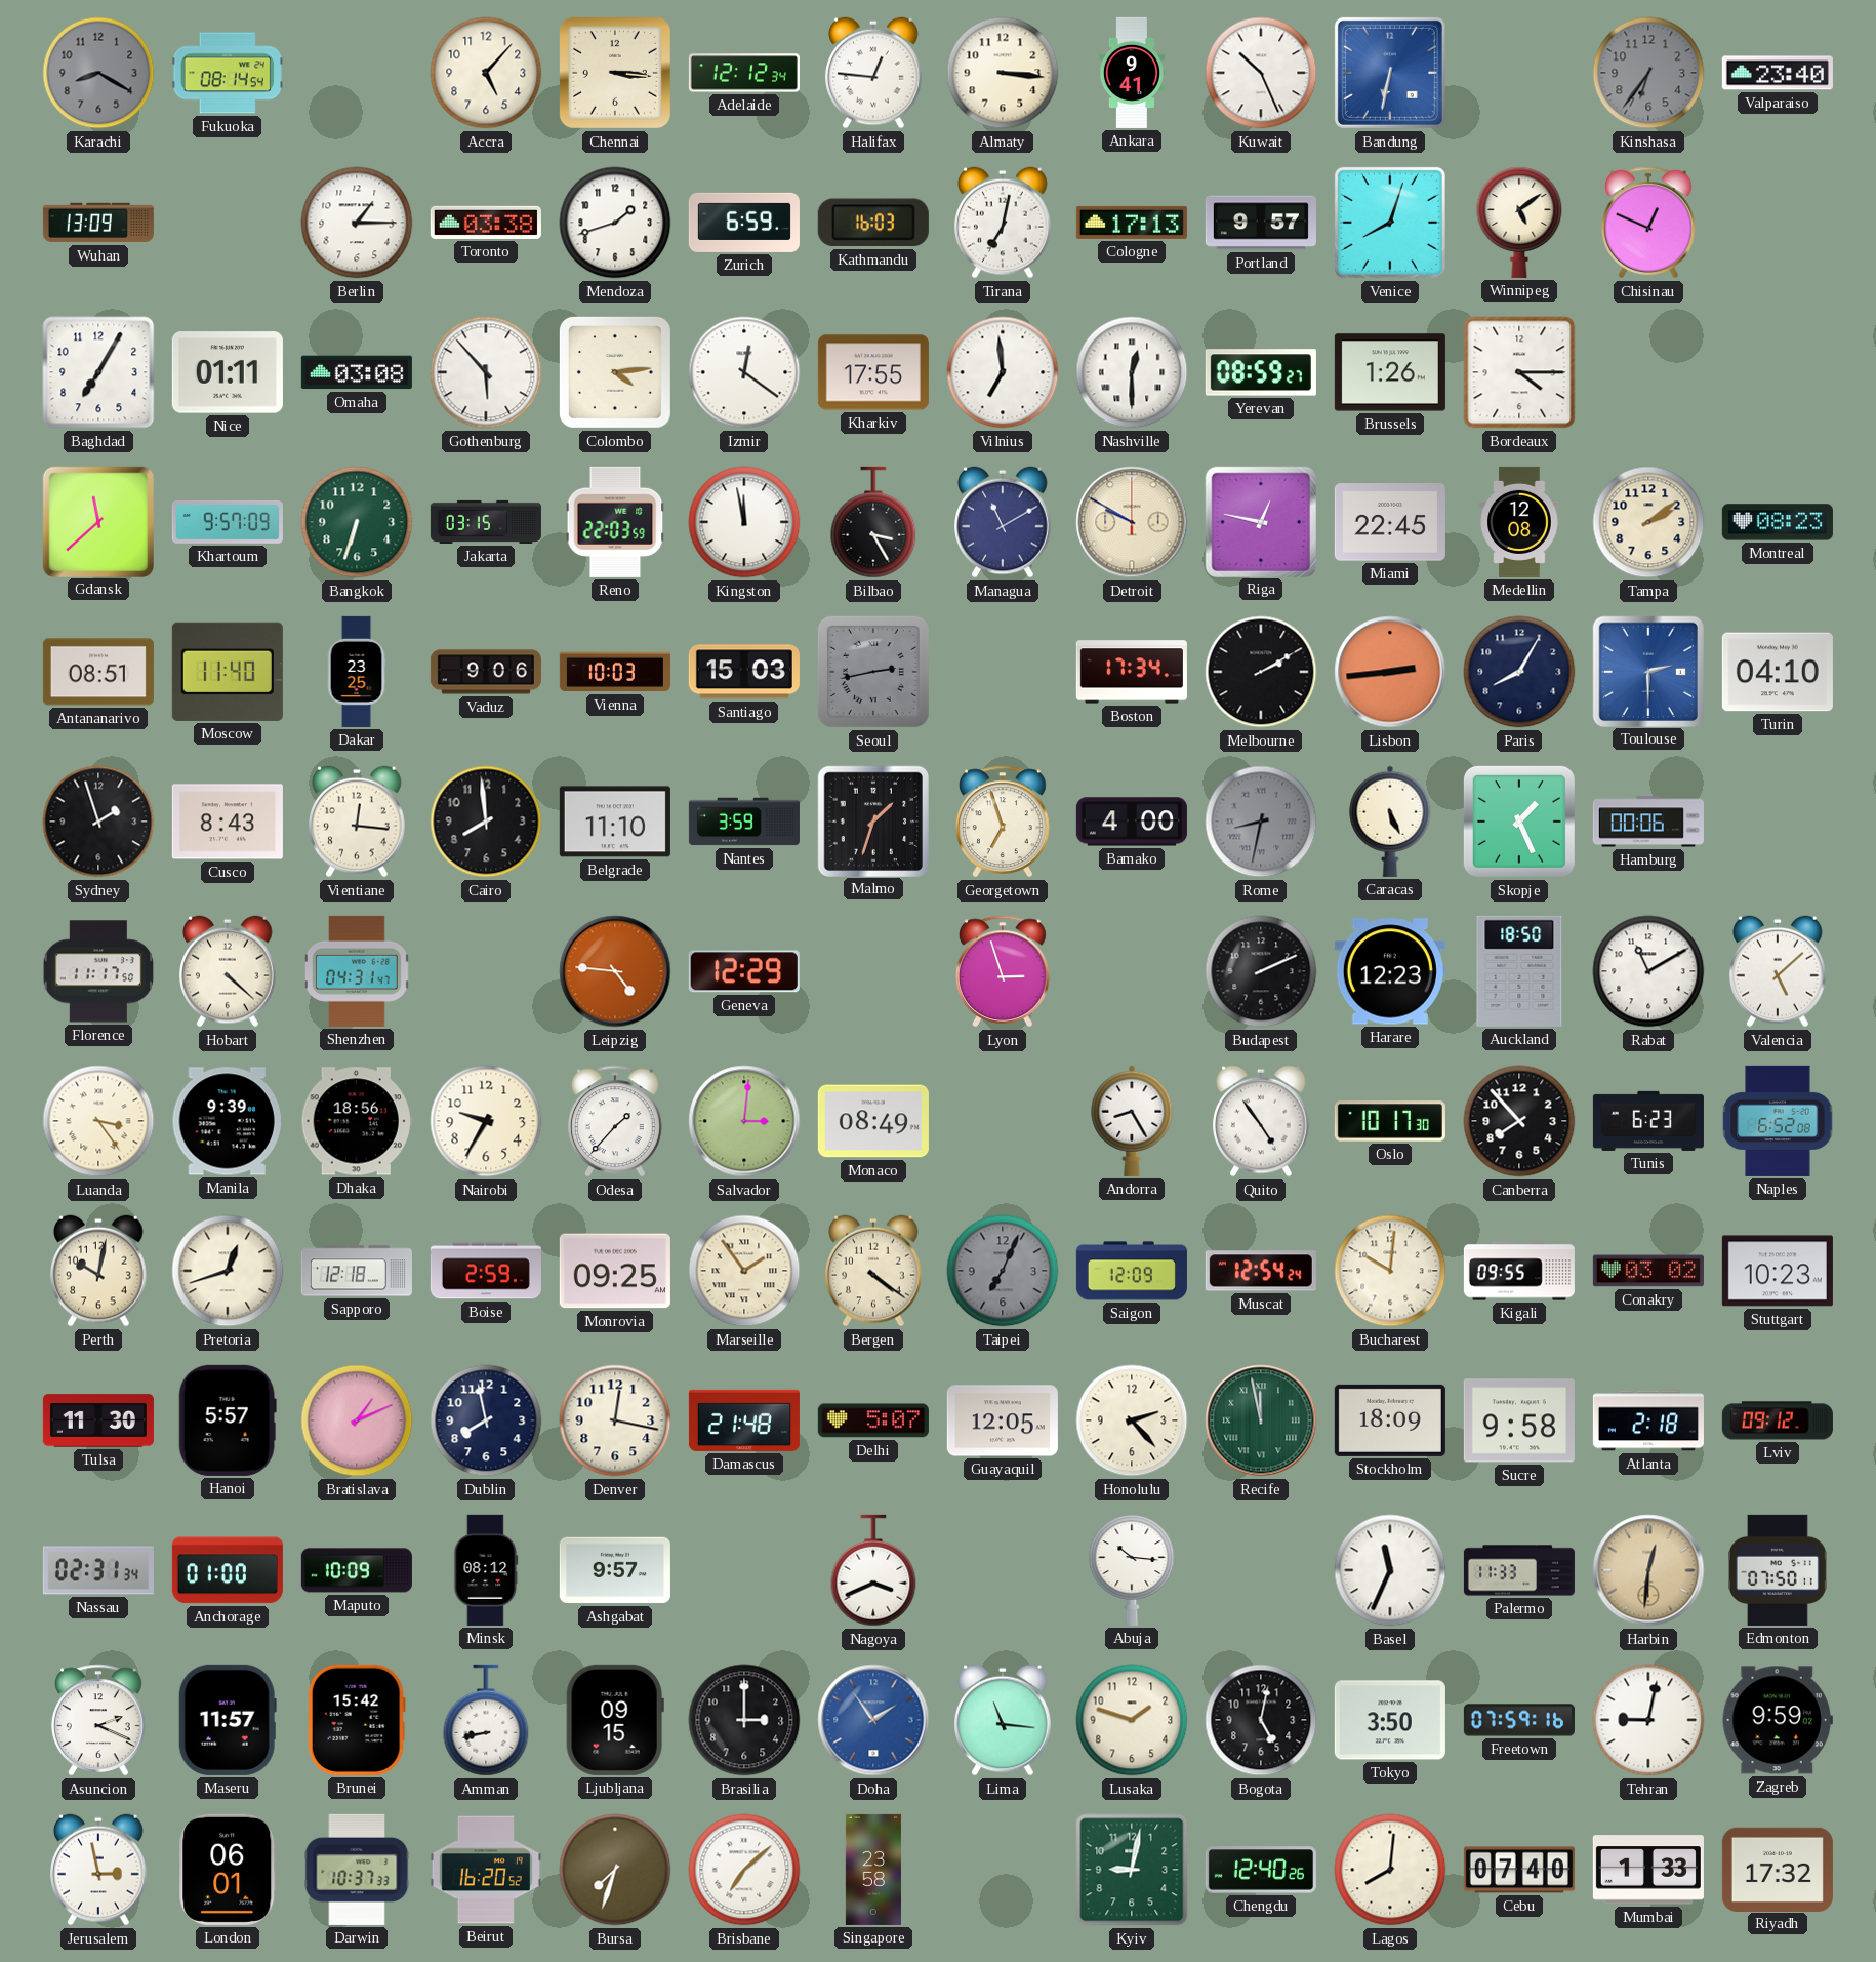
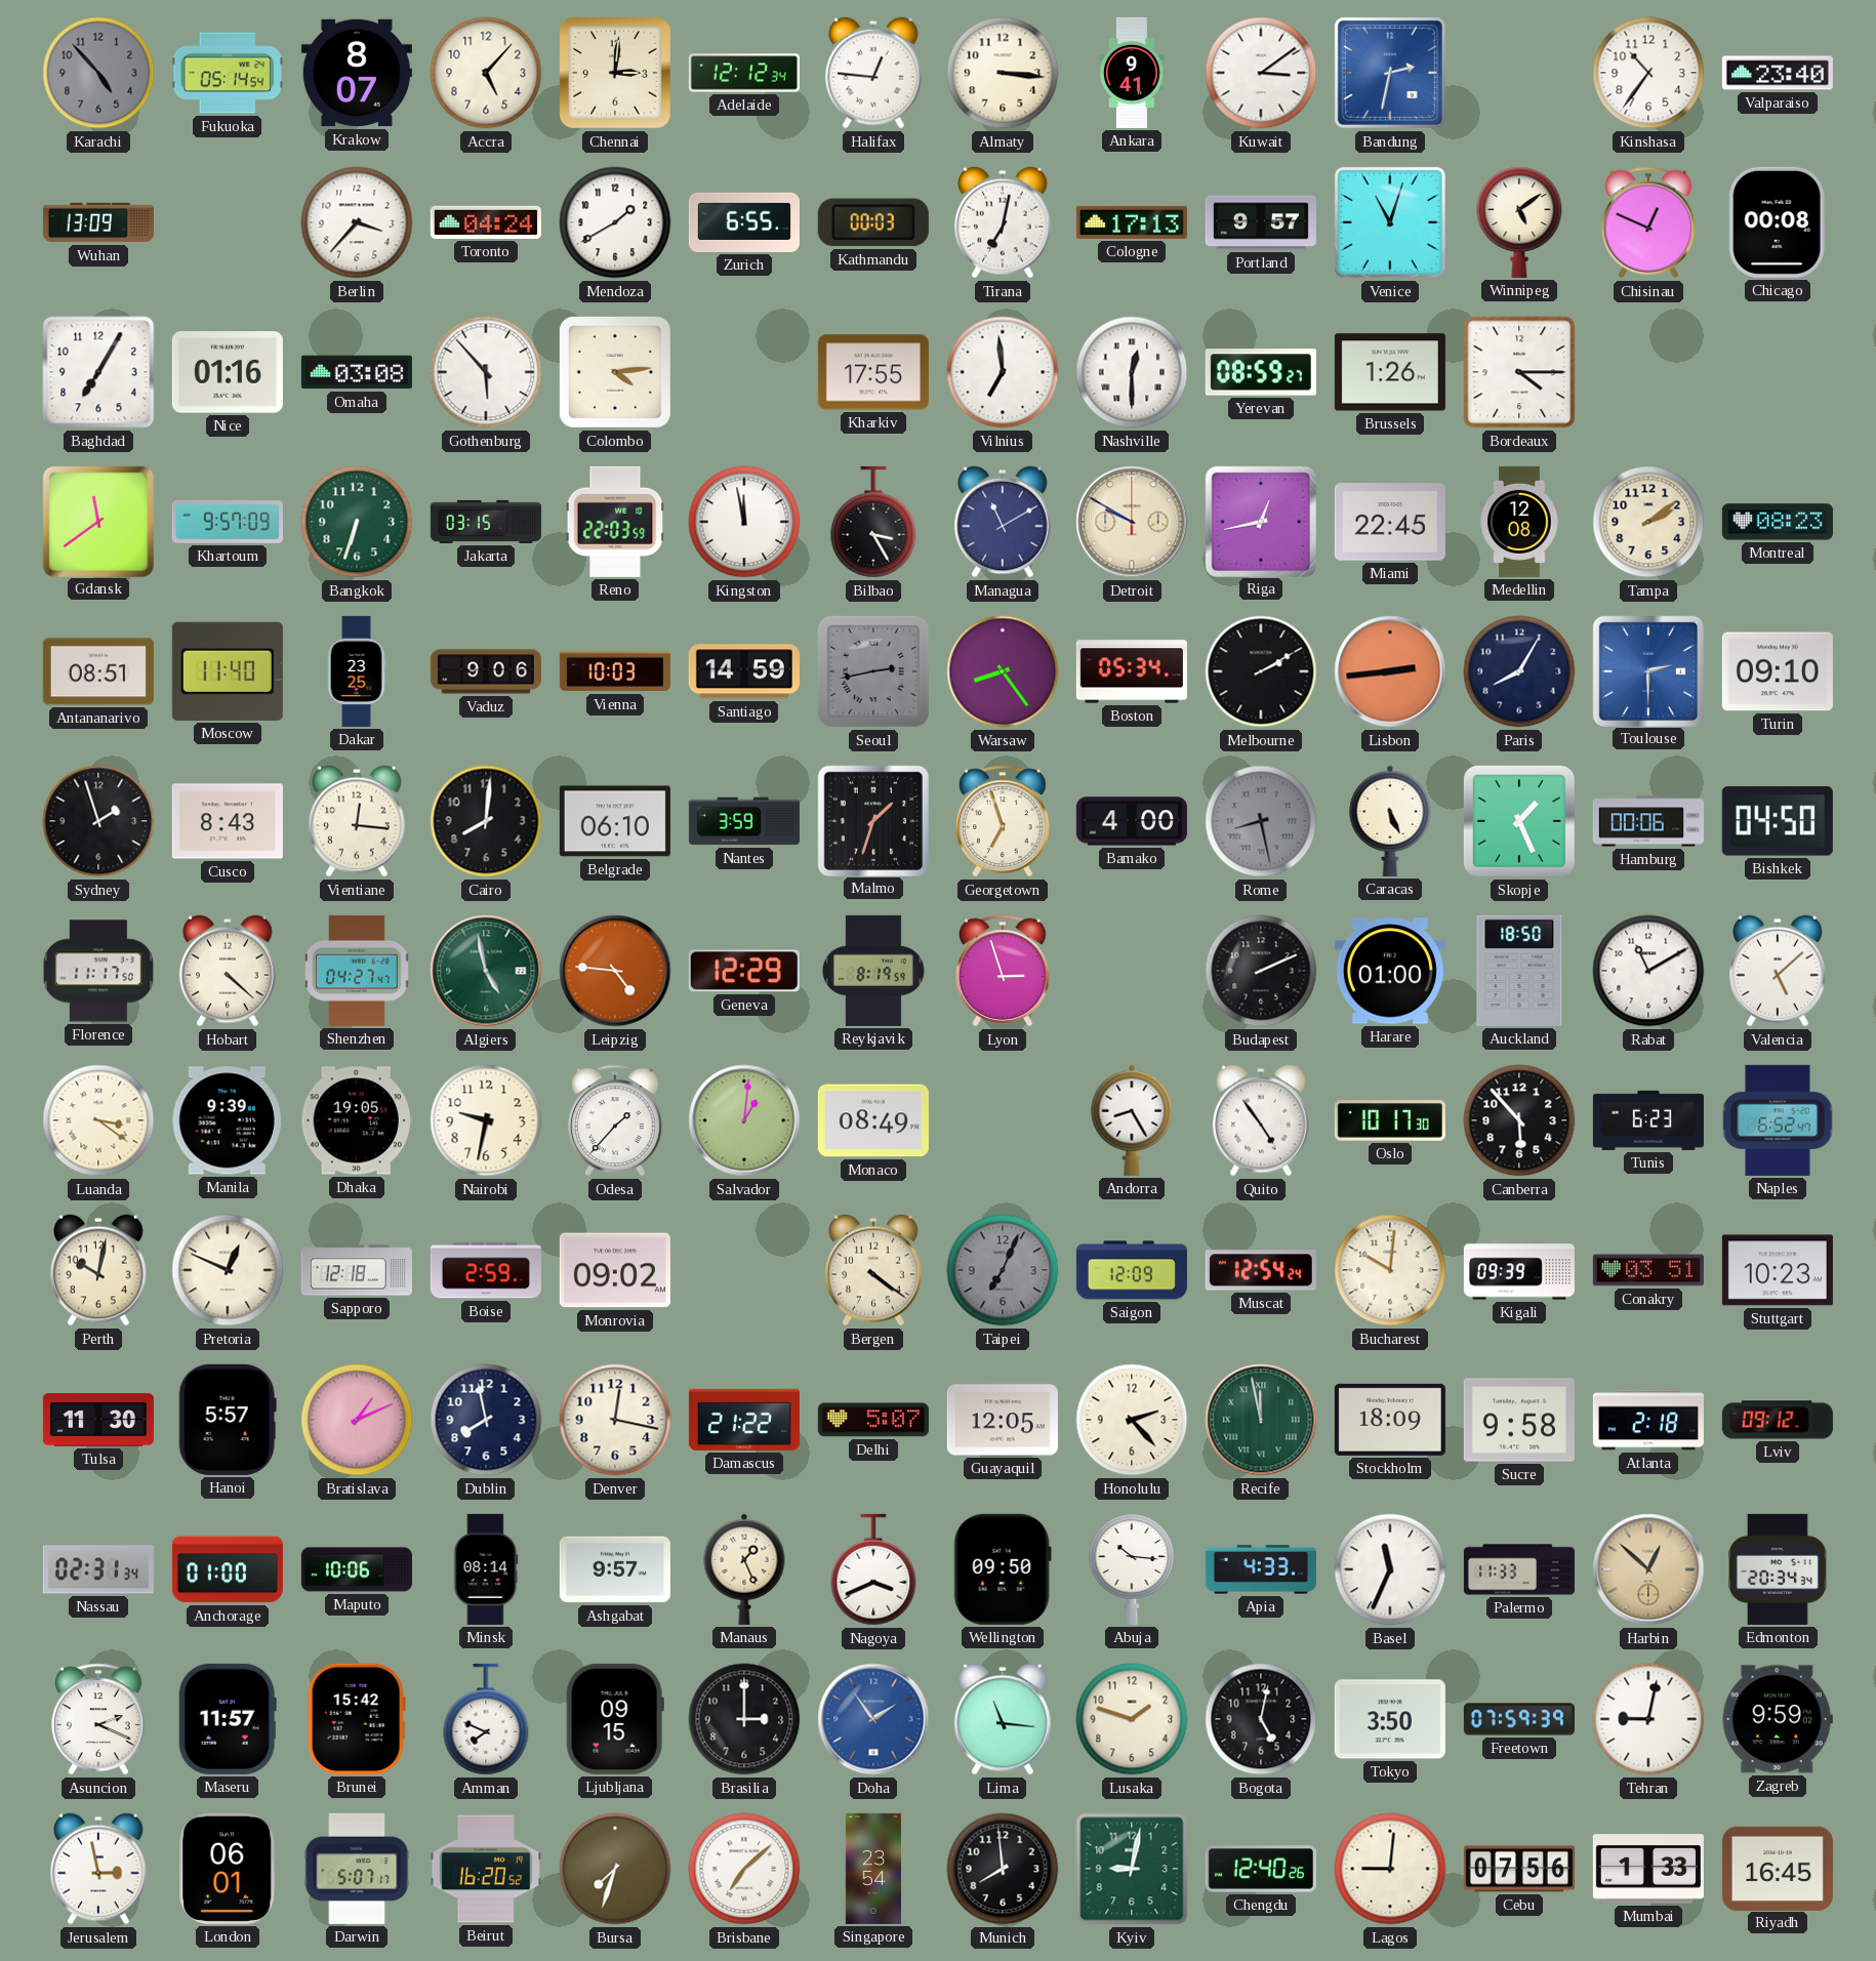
Karachi: 8:20 -> 4:53
Fukuoka: 08:14 -> 05:14
Krakow: none -> 8:07
Chennai: 3:16 -> 3:01
Kuwait: 10:26 -> 3:09
Bandung: 6:32 -> 2:32
Kinshasa: 6:36 -> 10:36
Kinshasa dial: grey -> white
Berlin: 1:15 -> 3:37
Toronto: 03:38 -> 04:24
Mendoza: 1:42 -> 1:40
Zurich: 6:59 -> 6:55
Kathmandu: 16:03 -> 00:03
Venice: 8:03 -> 11:03
Chicago: none -> 00:08
Nice: 01:11 -> 01:16
Izmir: 12:21 -> none
Gdansk: 11:38 -> 11:39
Riga: 12:47 -> 12:43
Santiago: 15:03 -> 14:59
Warsaw: none -> 8:24
Boston: 17:34 -> 05:34
Turin: 04:10 -> 09:10
Cairo: 7:59 -> 8:01
Belgrade: 11:10 -> 06:10
Rome: 8:32 -> 8:28
Bishkek: none -> 04:50
Shenzhen: 04:31 -> 04:27
Algiers: none -> 4:58
Reykjavik: none -> 8:19
Harare: 12:23 -> 01:00
Luanda: 3:24 -> 3:21
Dhaka: 18:56 -> 19:05
Nairobi: 9:35 -> 9:32
Salvador: 3:01 -> 1:01
Canberra: 7:53 -> 5:53
Naples: 6:52:08 -> 6:52:47
Pretoria: 12:42 -> 12:49
Monrovia: 09:25 -> 09:02
Marseille: 1:54 -> none
Kigali: 09:55 -> 09:39
Conakry: 03:02 -> 03:51
Damascus: 21:48 -> 21:22
Maputo: 10:09 -> 10:06
Minsk: 08:12 -> 08:14
Manaus: none -> 1:26
Wellington: none -> 09:50
Apia: none -> 4:33
Harbin: 12:31 -> 12:52
Edmonton: 07:50 -> 20:34
Amman: 8:43 -> 7:49
Freetown: 07:59:16 -> 07:59:39
Darwin: 10:37 -> 5:07
Singapore: 23:58 -> 23:54
Munich: none -> 7:59
Lagos: 8:01 -> 9:01
Cebu: 07:40 -> 07:56
Riyadh: 17:32 -> 16:45
